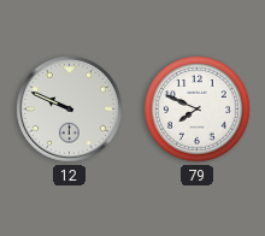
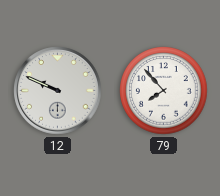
79: 7:49 -> 7:53
